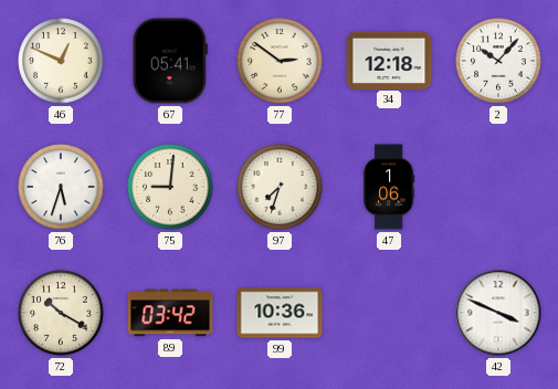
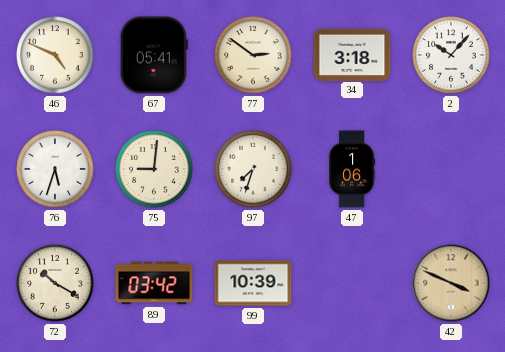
46: 12:49 -> 4:49
34: 12:18 -> 3:18
99: 10:36 -> 10:39
42 dial: white -> champagne
